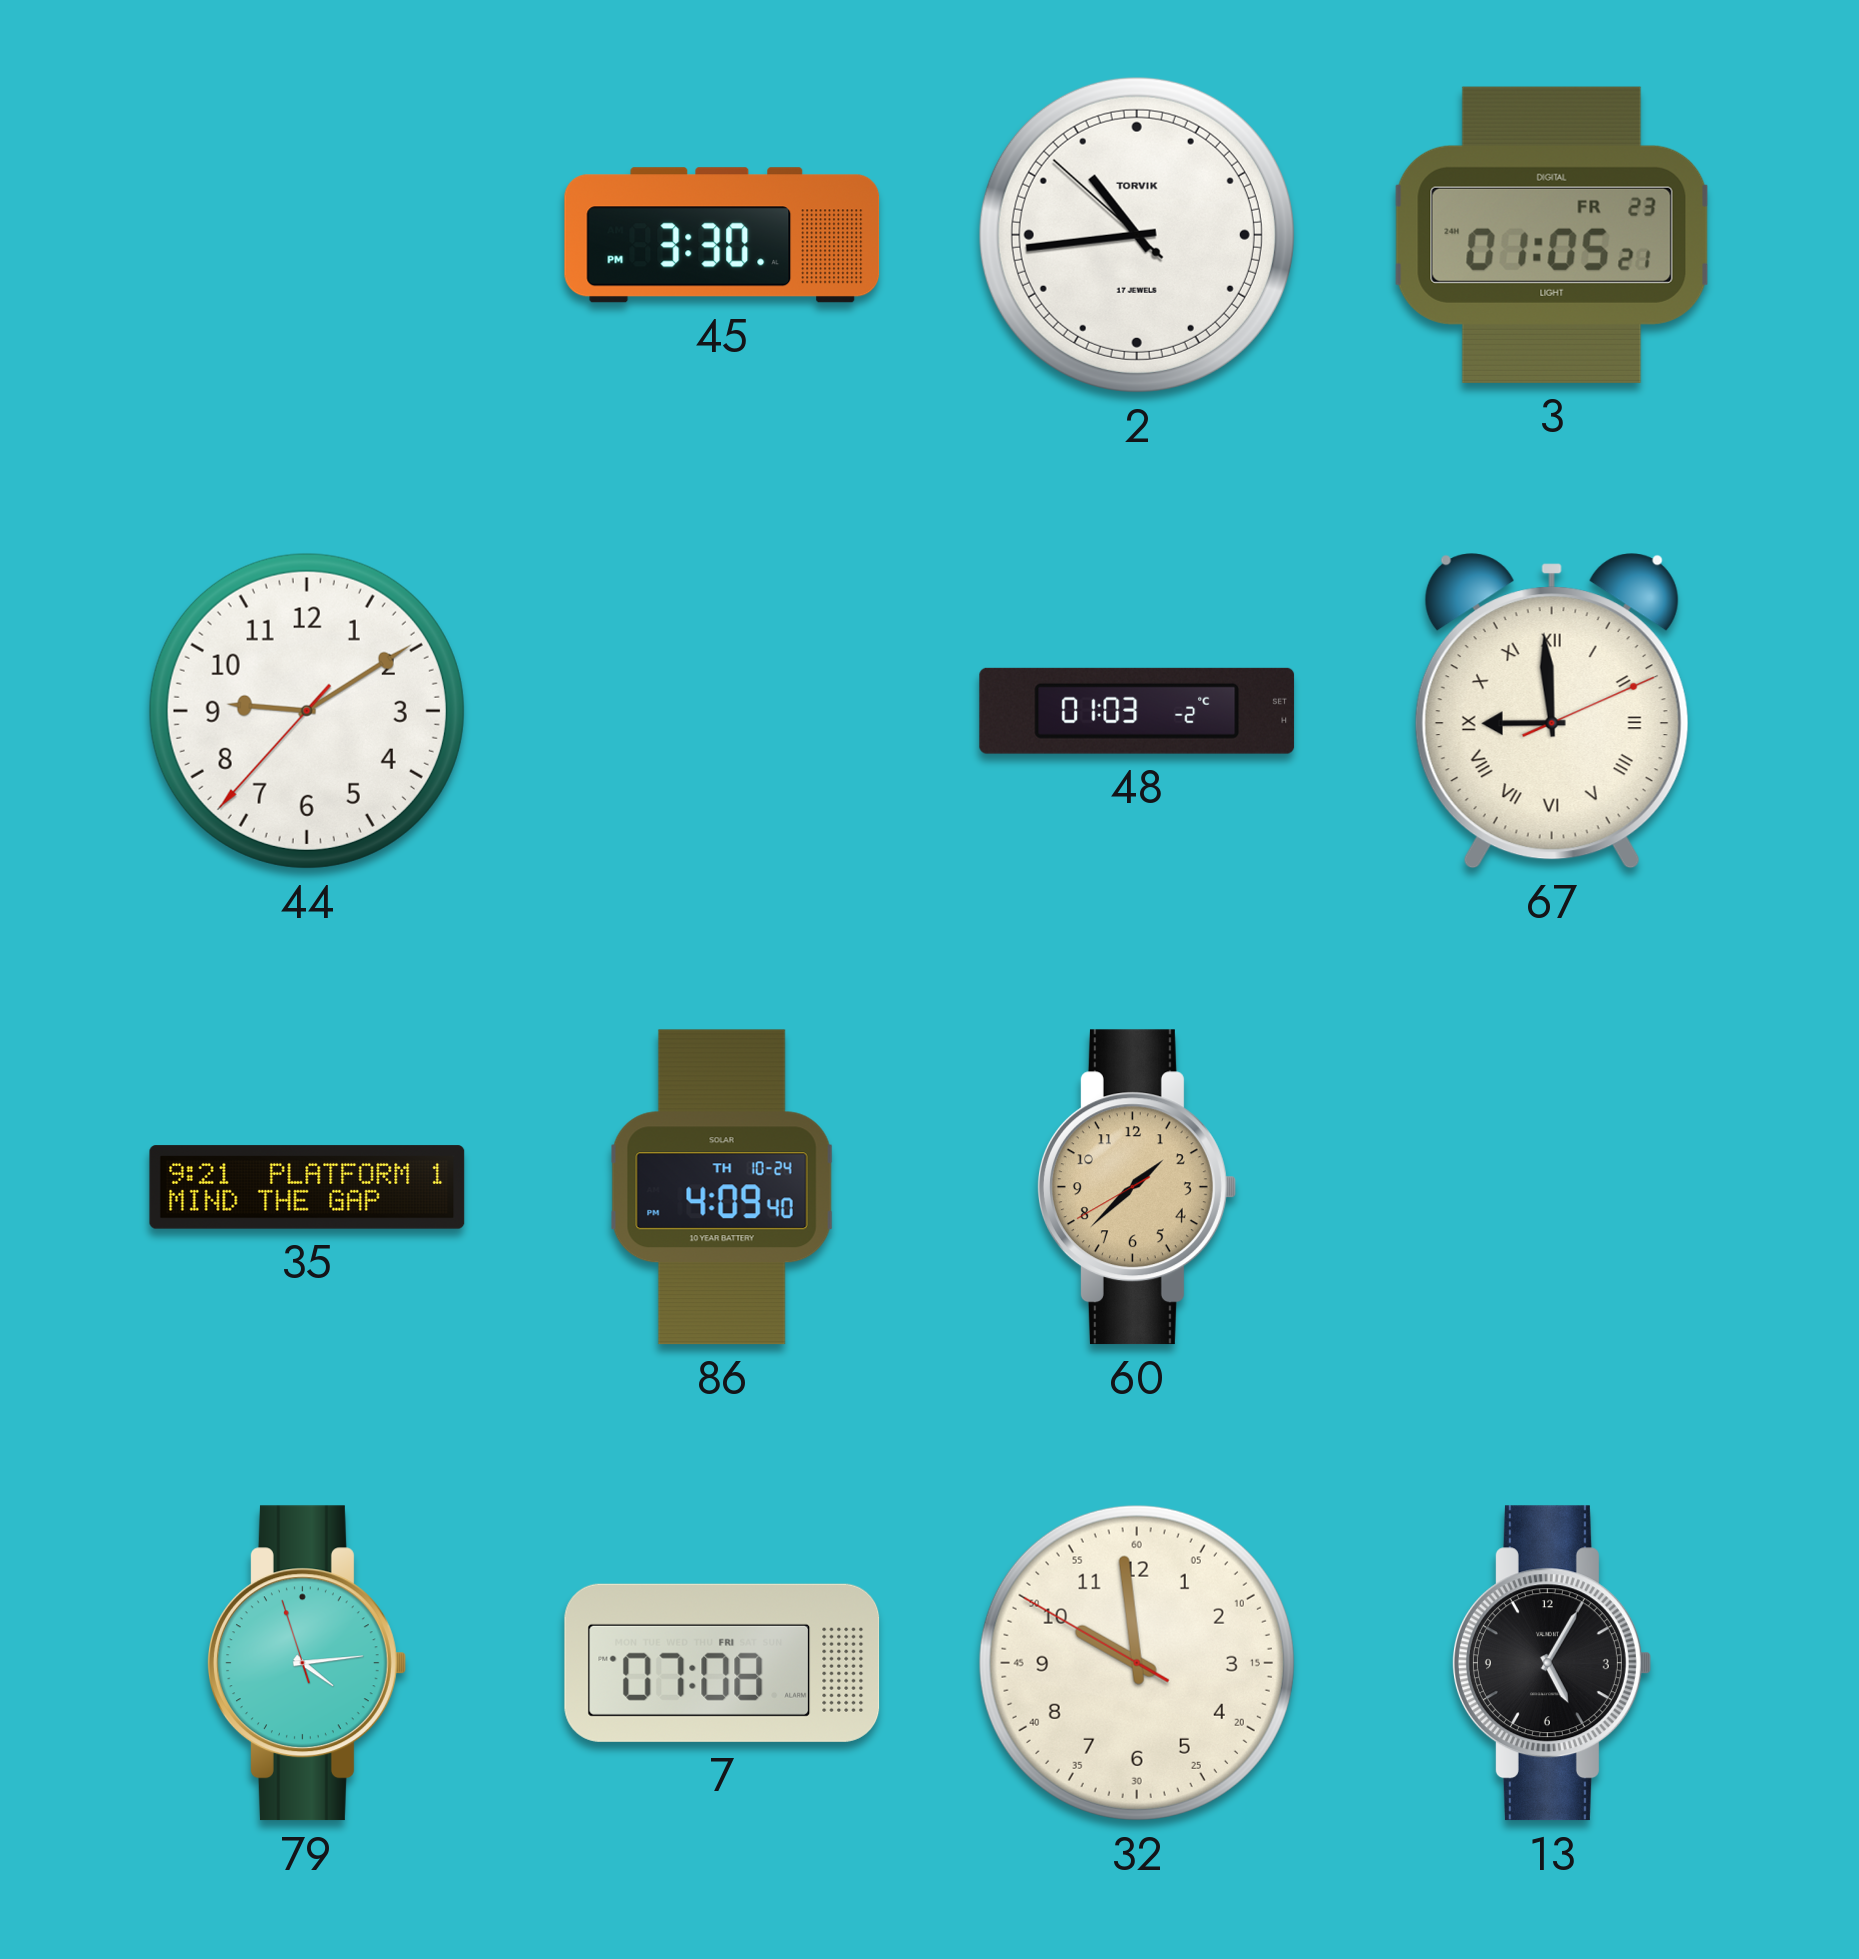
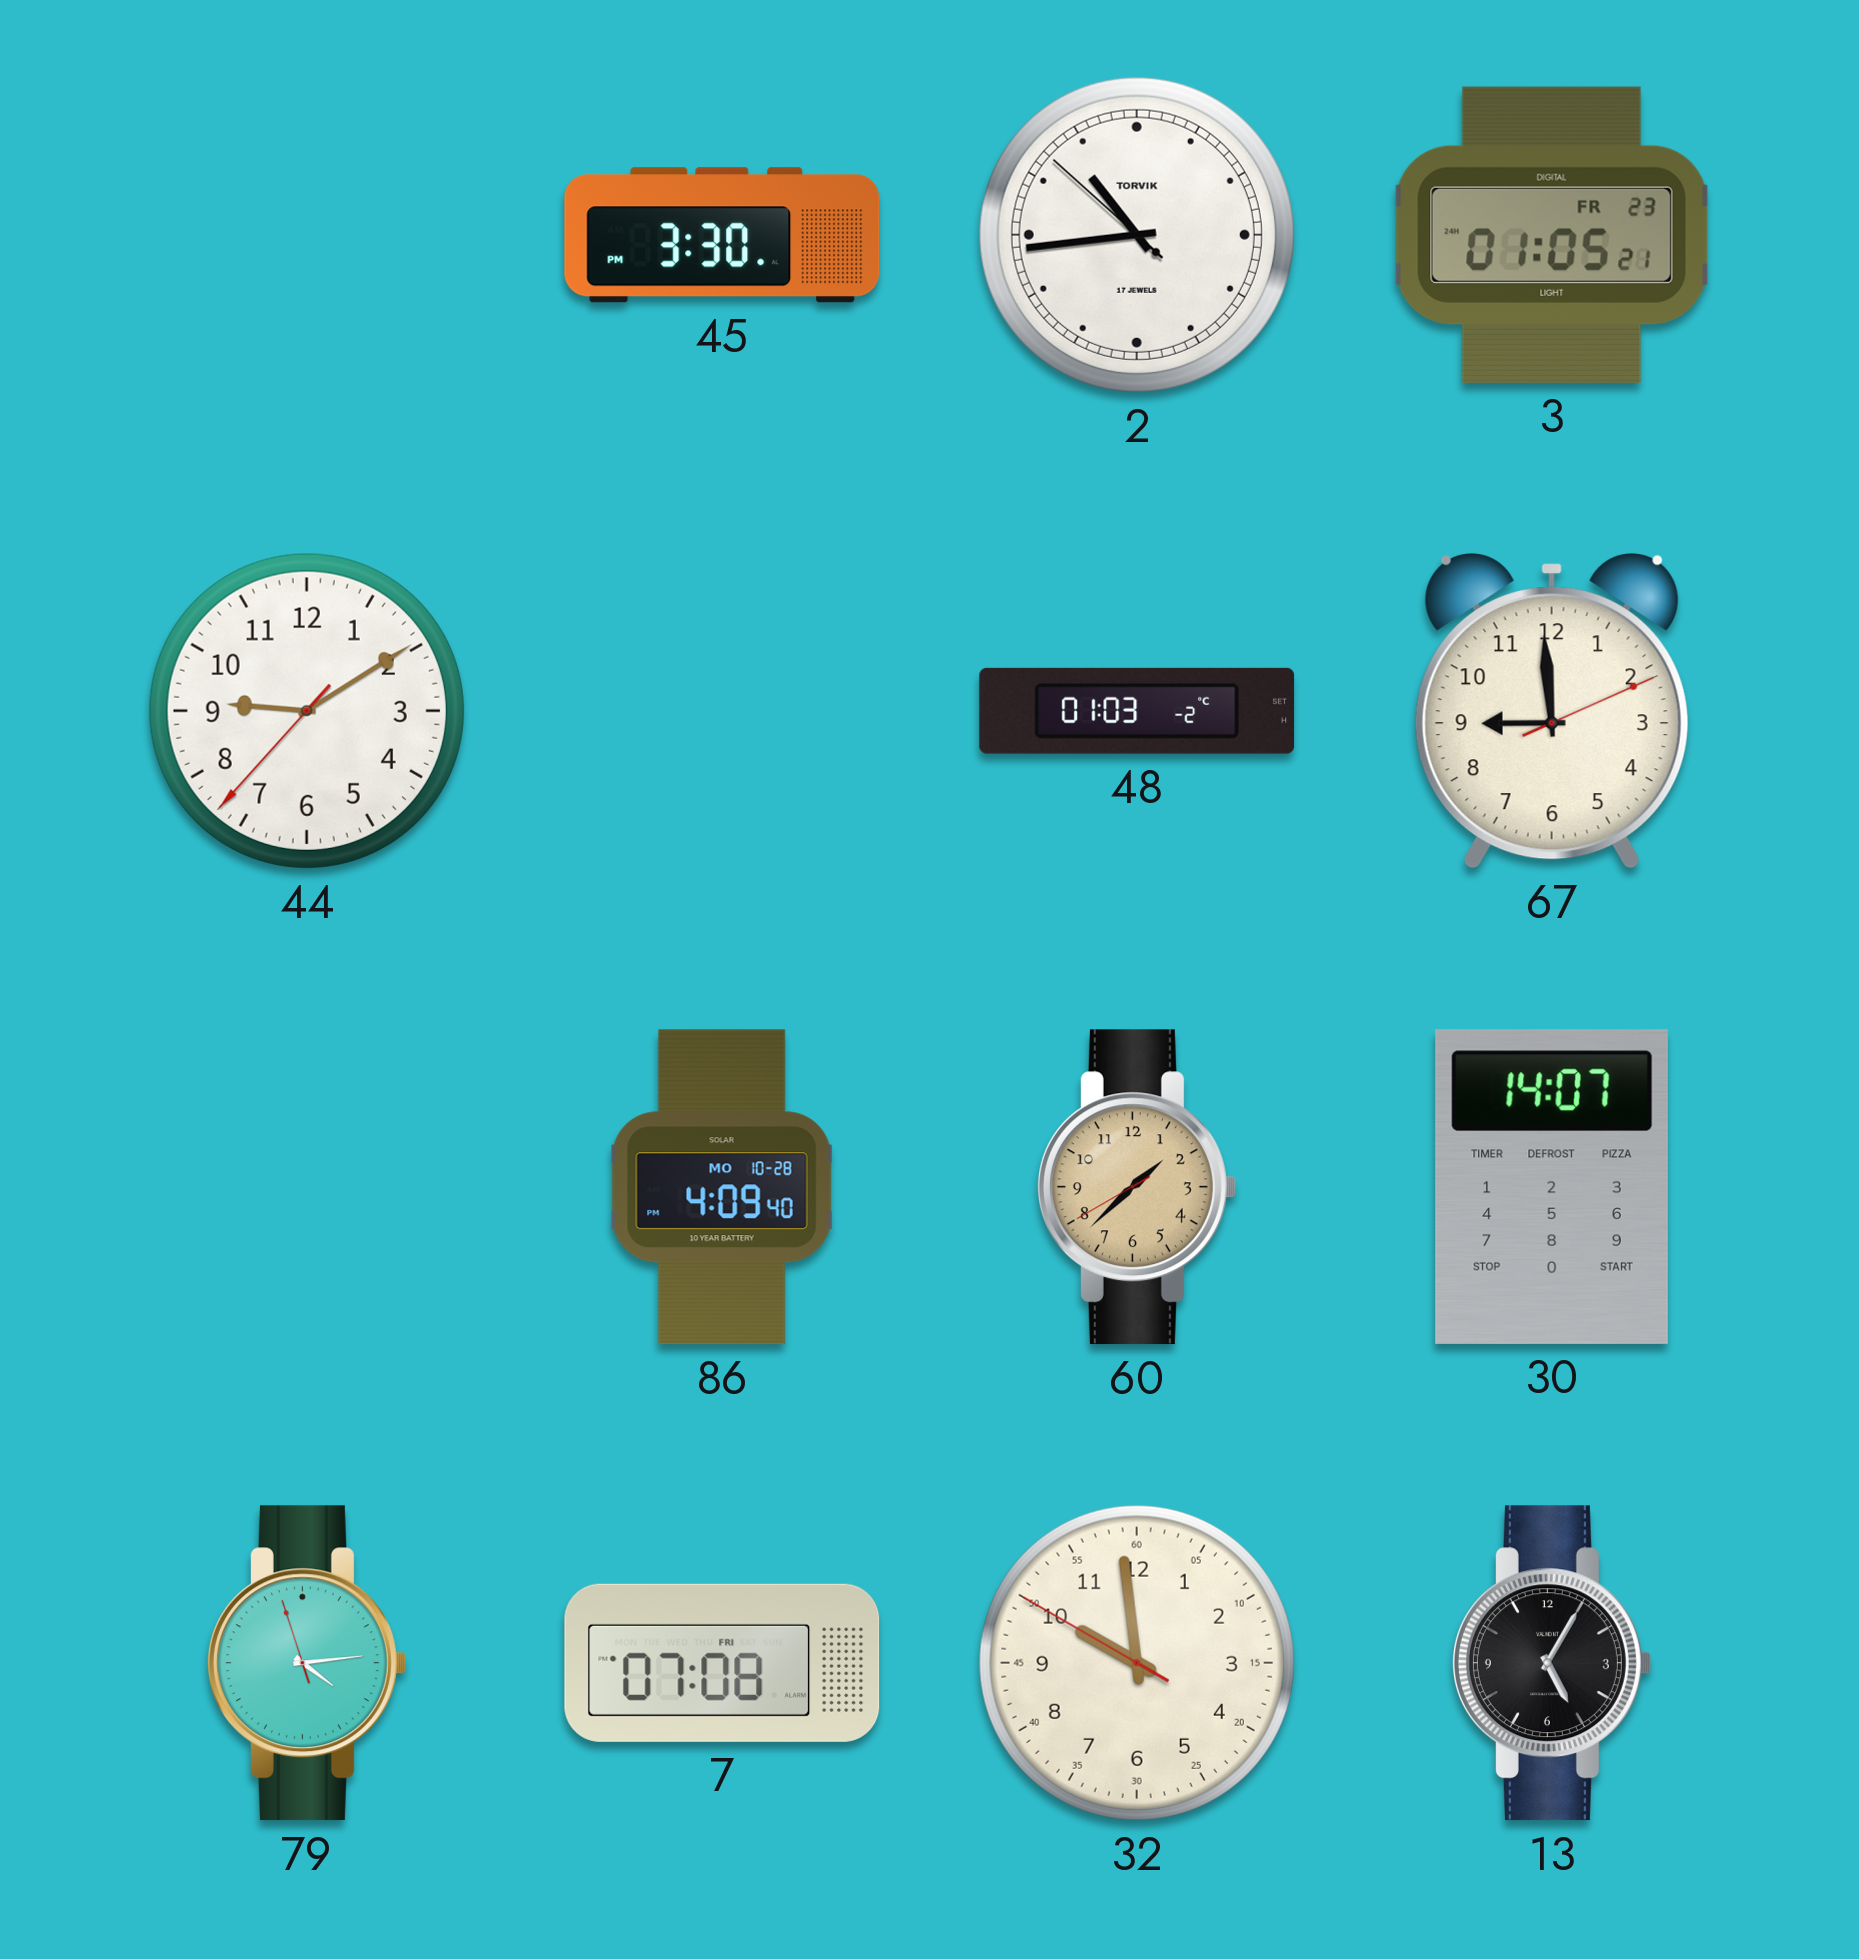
67 numerals: Roman -> Arabic
35: 9:21 -> none
86 date: TH 10-24 -> MO 10-28
30: none -> 14:07
